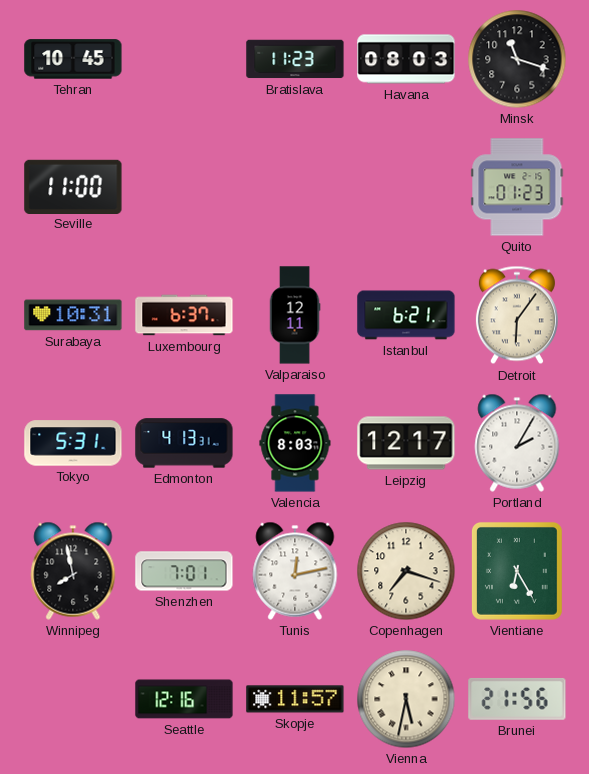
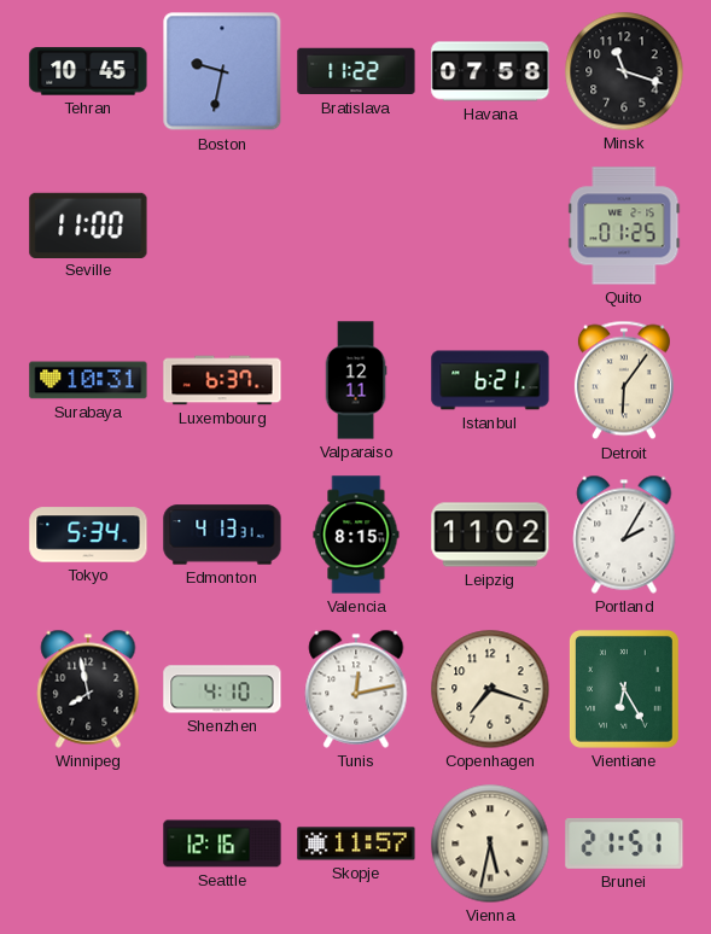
Boston: none -> 9:32
Bratislava: 11:23 -> 11:22
Havana: 08:03 -> 07:58
Quito: 01:23 -> 01:25
Tokyo: 5:31 -> 5:34
Valencia: 8:03 -> 8:15
Leipzig: 12:17 -> 11:02
Shenzhen: 7:01 -> 4:10
Brunei: 21:56 -> 21:51
